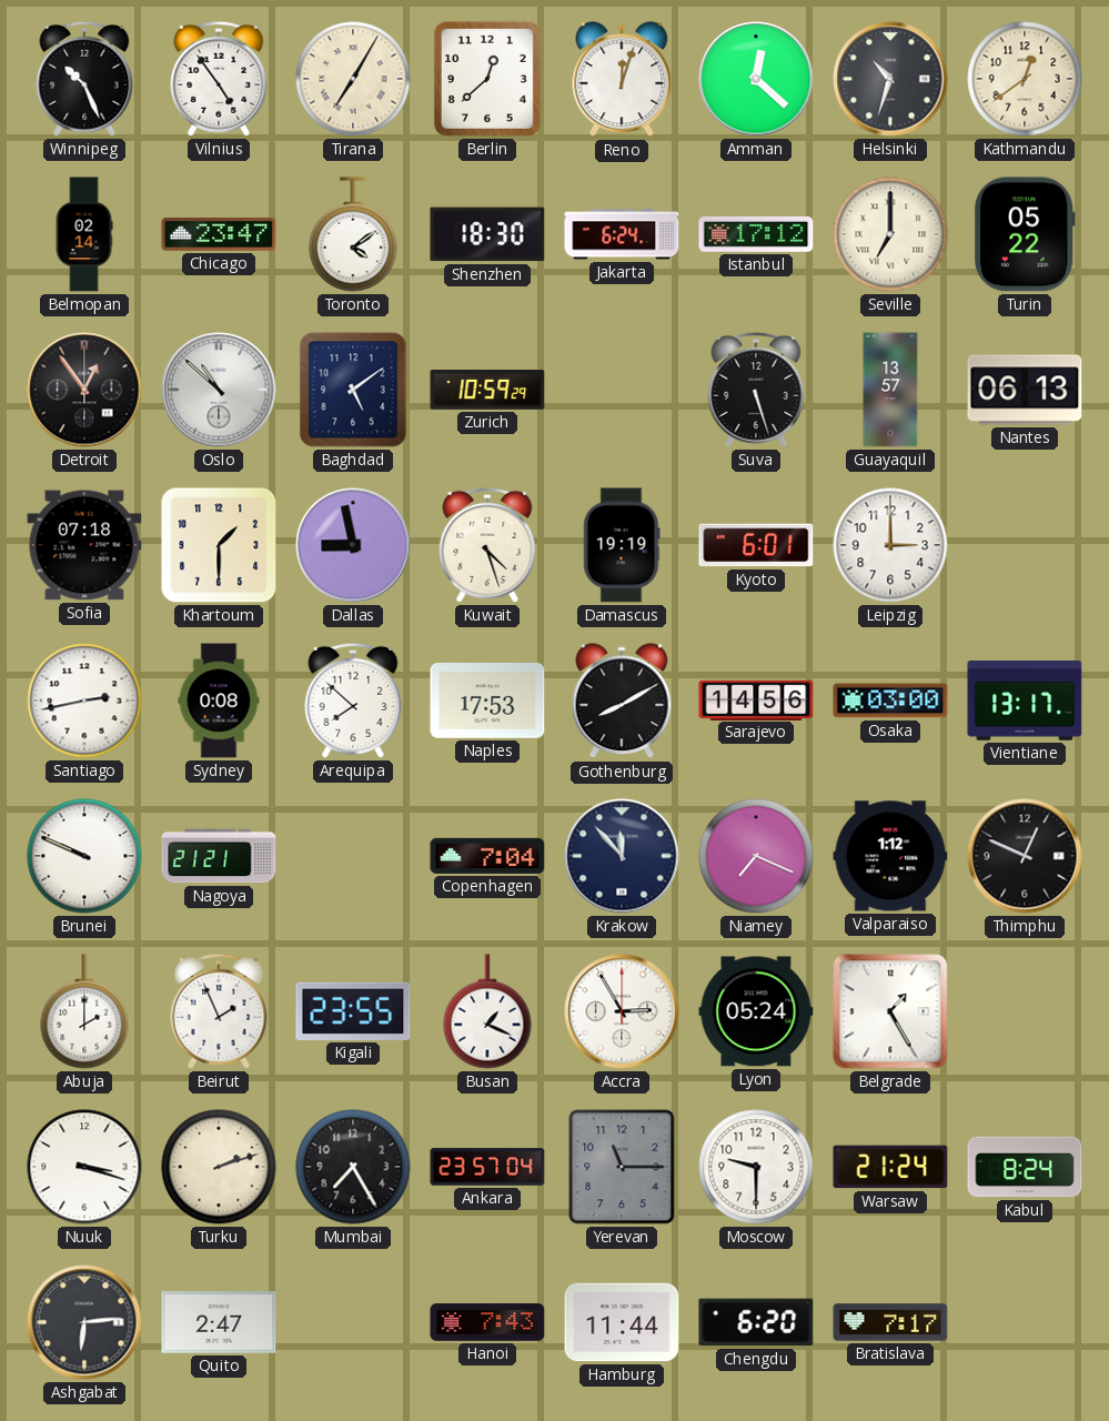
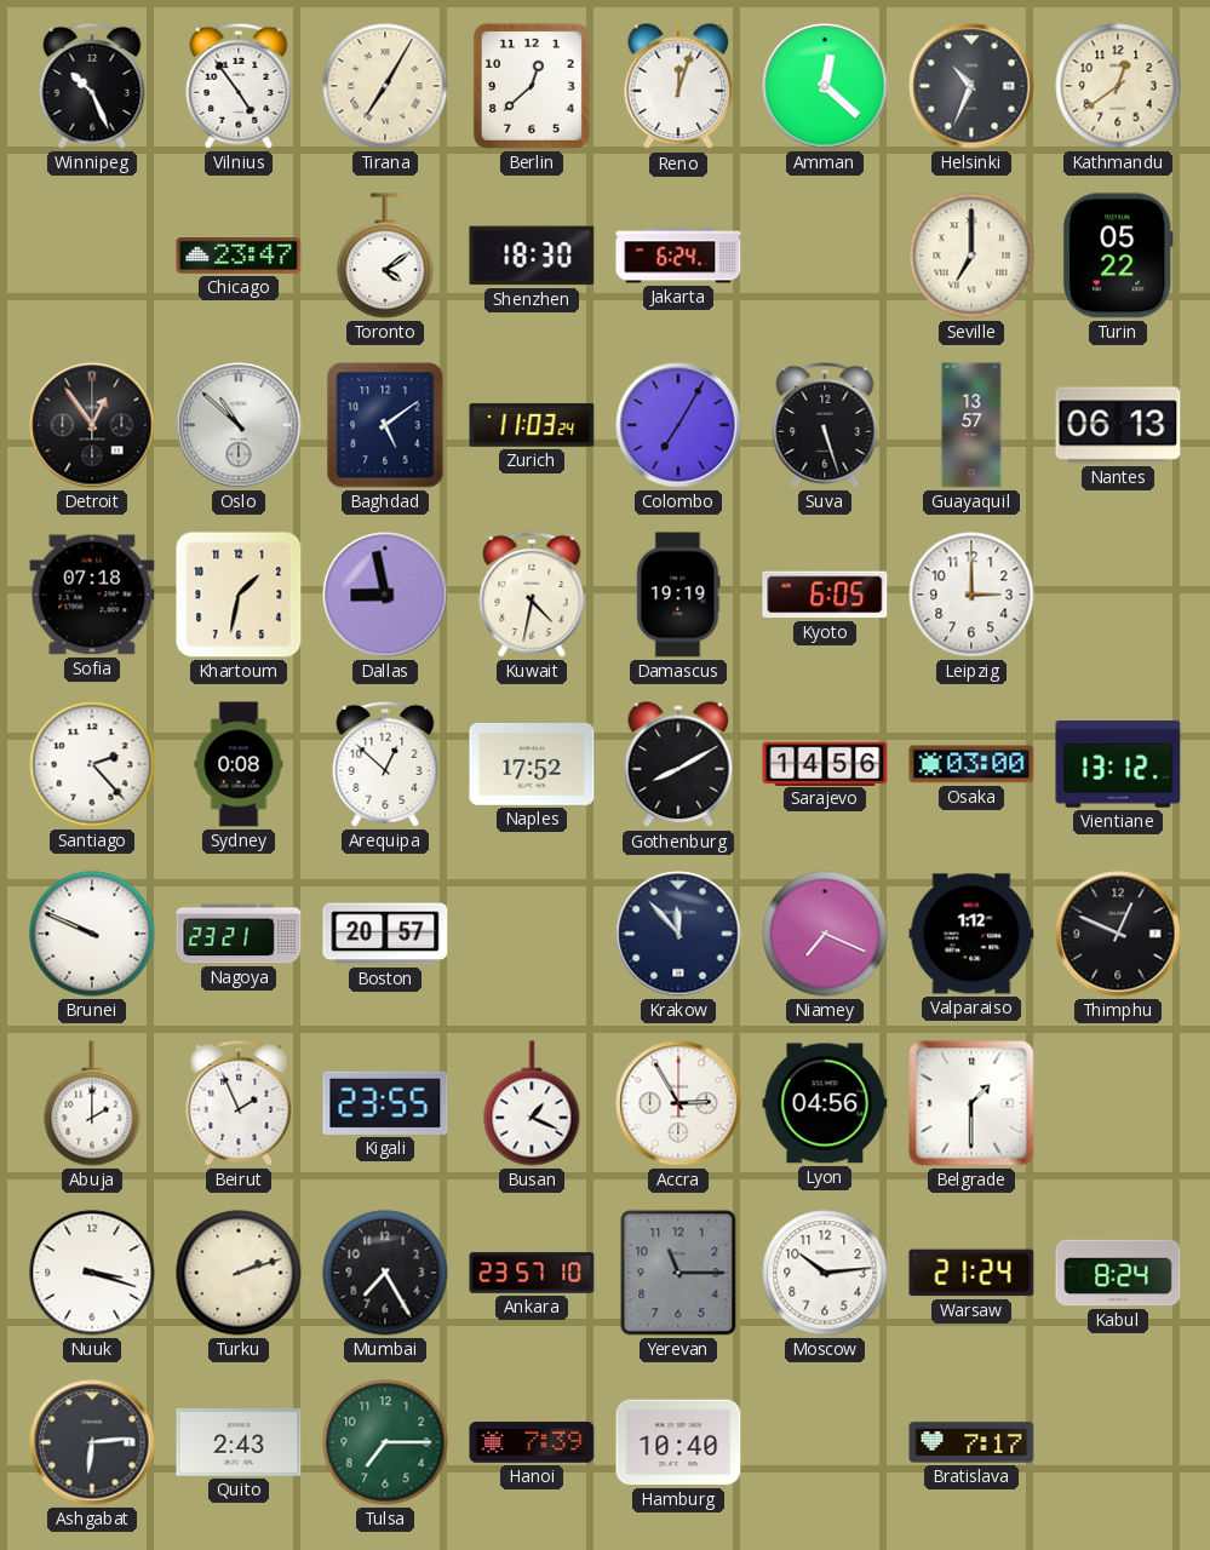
Helsinki: 10:33 -> 10:34
Belmopan: 02:14 -> none
Istanbul: 17:12 -> none
Zurich: 10:59 -> 11:03
Colombo: none -> 7:05
Khartoum: 1:30 -> 1:32
Kuwait: 4:27 -> 4:32
Kyoto: 6:01 -> 6:05
Santiago: 2:43 -> 2:23
Arequipa: 7:52 -> 12:52
Naples: 17:53 -> 17:52
Vientiane: 13:17 -> 13:12
Nagoya: 21:21 -> 23:21
Boston: none -> 20:57
Copenhagen: 7:04 -> none
Lyon: 05:24 -> 04:56
Belgrade: 1:25 -> 1:30
Ankara: 23:57:04 -> 23:57:10
Moscow: 9:30 -> 10:14
Quito: 2:47 -> 2:43
Tulsa: none -> 7:15
Hanoi: 7:43 -> 7:39
Hamburg: 11:44 -> 10:40
Chengdu: 6:20 -> none
